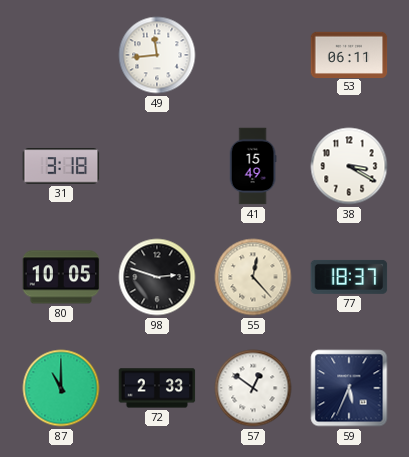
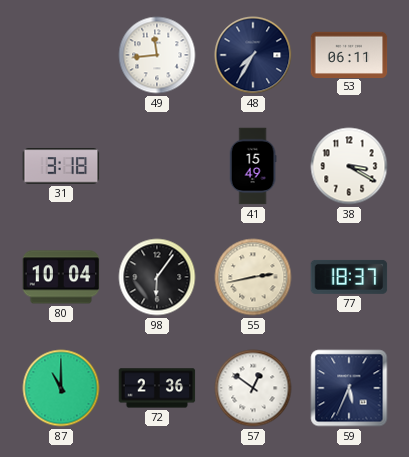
48: none -> 7:35
80: 10:05 -> 10:04
98: 2:48 -> 6:06
55: 12:23 -> 2:43
72: 2:33 -> 2:36
